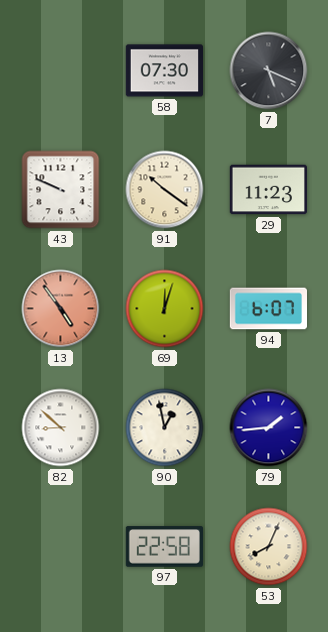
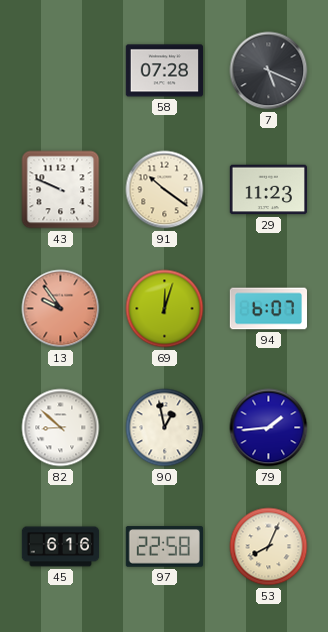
58: 07:30 -> 07:28
13: 4:54 -> 9:54
45: none -> 6:16
